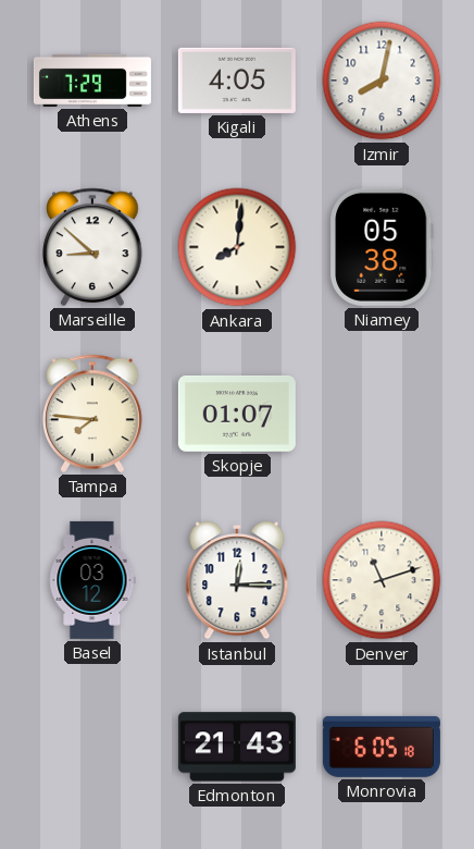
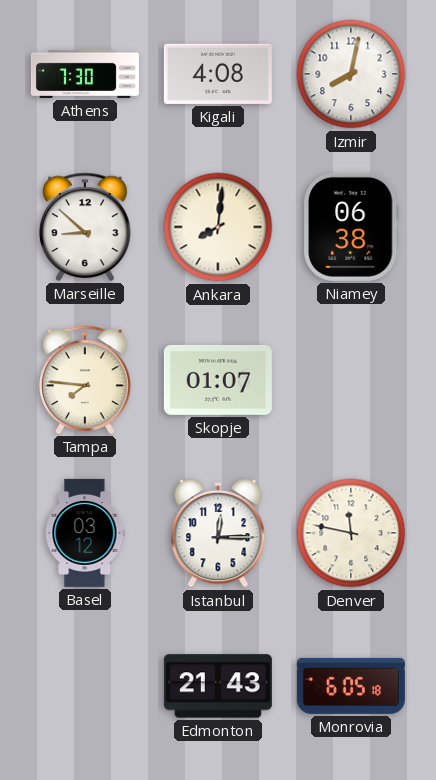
Athens: 7:29 -> 7:30
Kigali: 4:05 -> 4:08
Niamey: 05:38 -> 06:38
Denver: 11:12 -> 11:47
